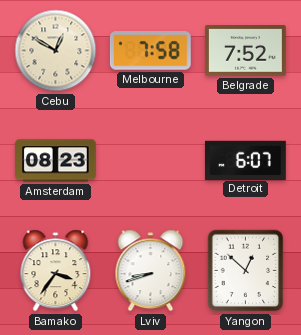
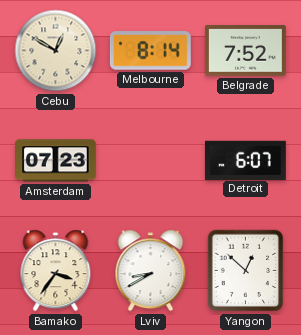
Melbourne: 7:58 -> 8:14
Amsterdam: 08:23 -> 07:23
Lviv: 8:42 -> 8:40
